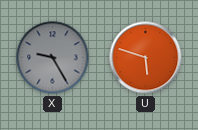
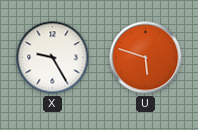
X dial: grey -> white
